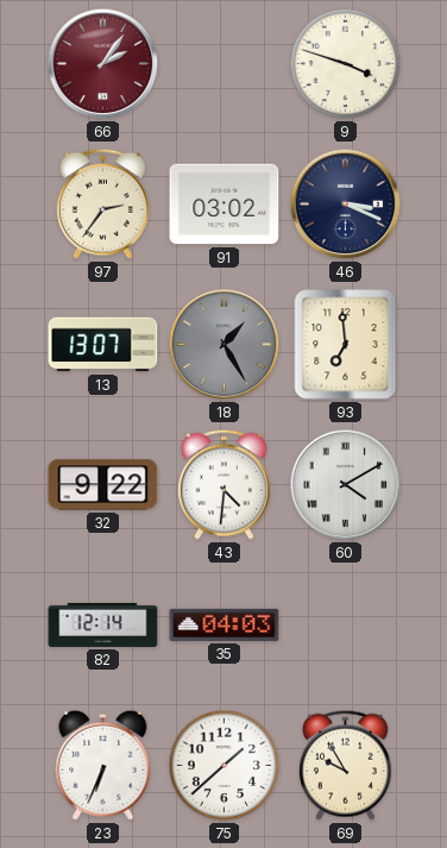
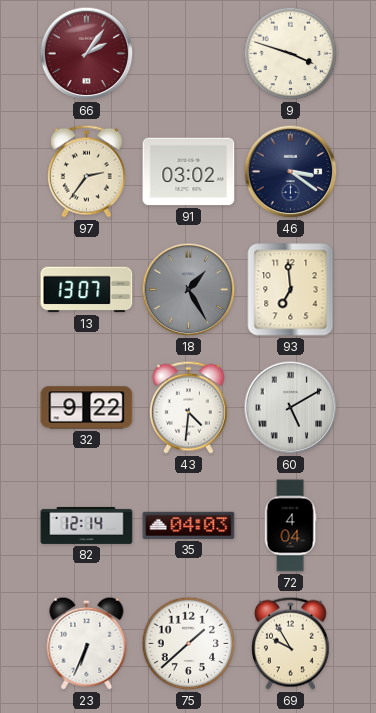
46: 3:19 -> 3:21
60: 4:10 -> 5:10
72: none -> 4:04
